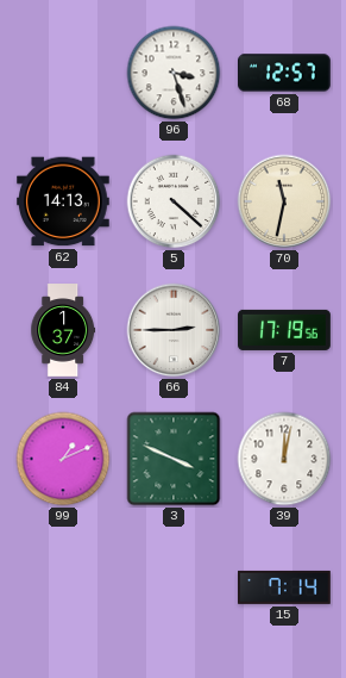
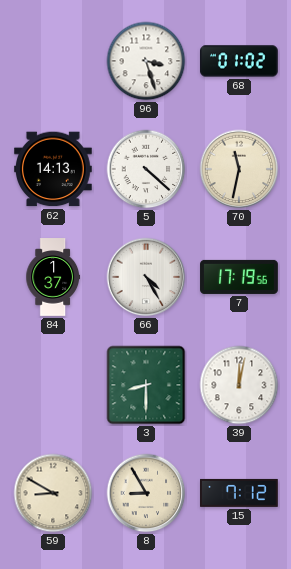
68: 12:57 -> 01:02
66: 2:45 -> 4:25
99: 1:11 -> none
3: 3:49 -> 8:30
59: none -> 8:50
8: none -> 8:55
15: 7:14 -> 7:12
